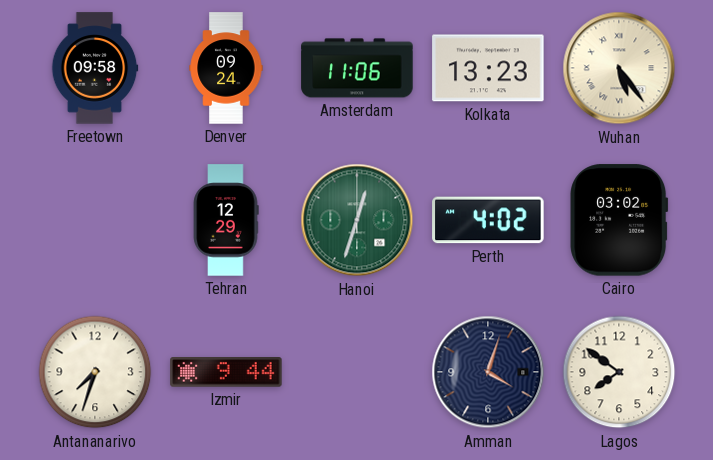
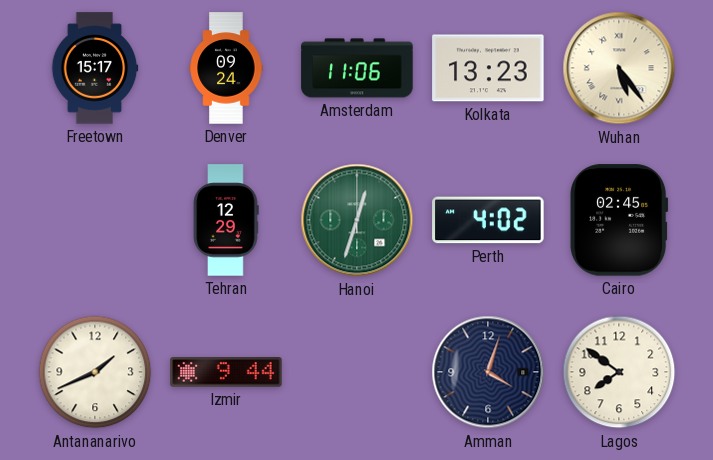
Freetown: 09:58 -> 15:17
Cairo: 03:02 -> 02:45
Antananarivo: 7:33 -> 1:41
